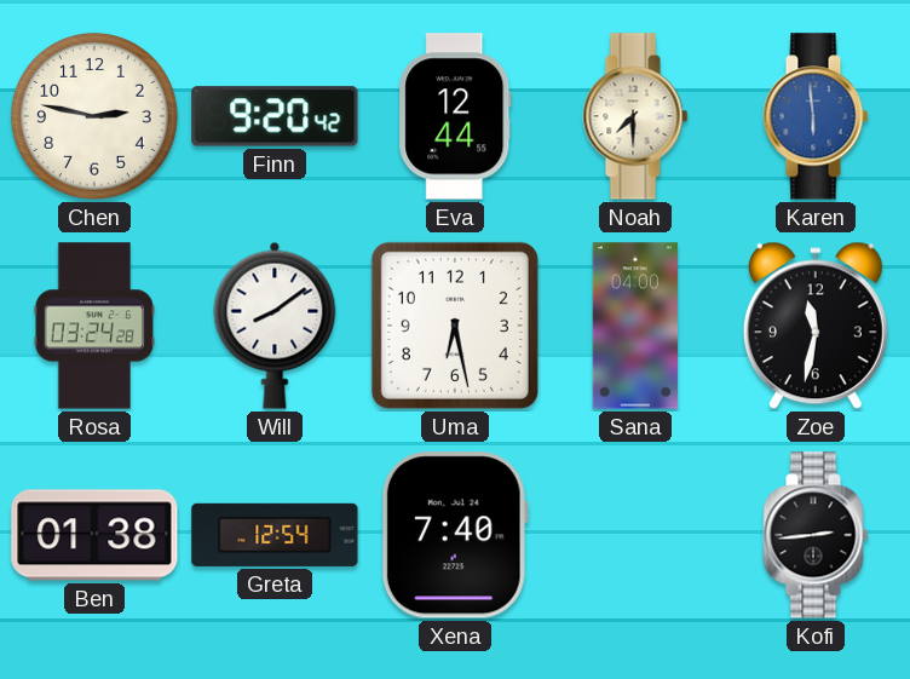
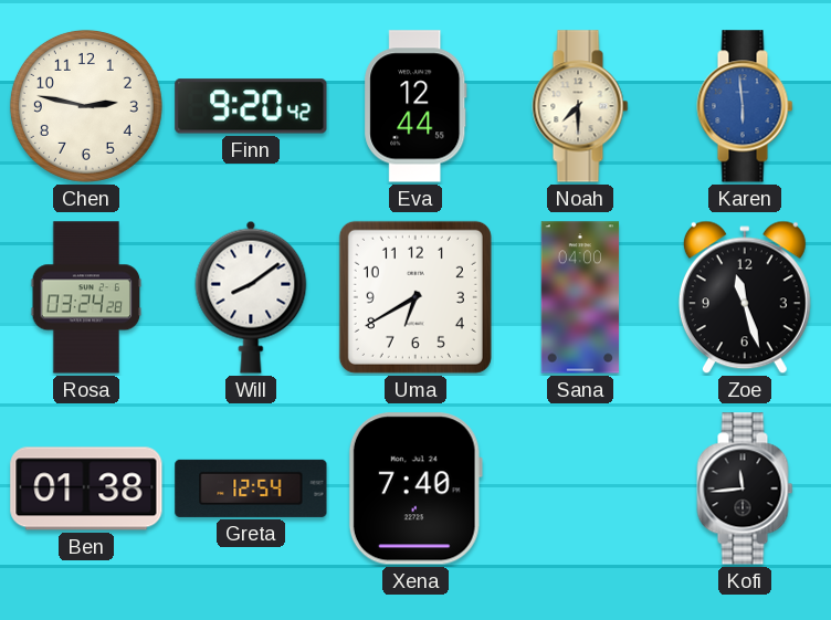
Uma: 6:28 -> 6:40
Zoe: 11:32 -> 11:27
Kofi: 2:44 -> 11:44
